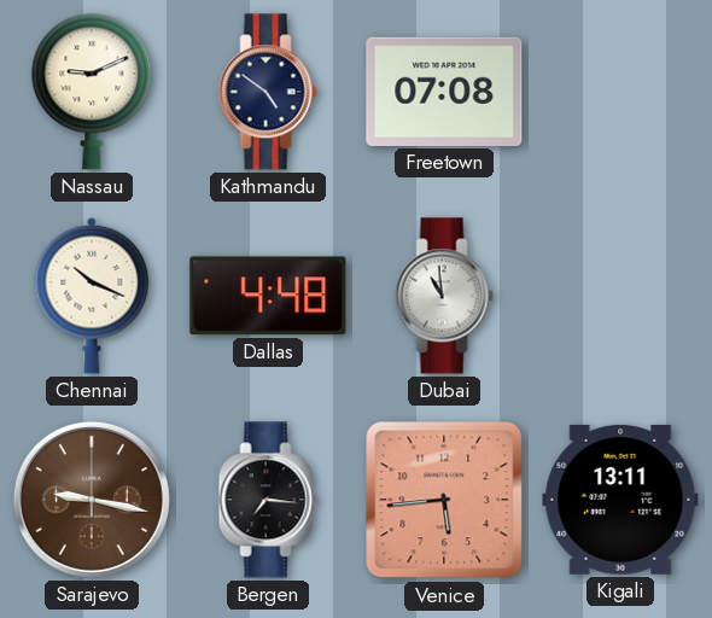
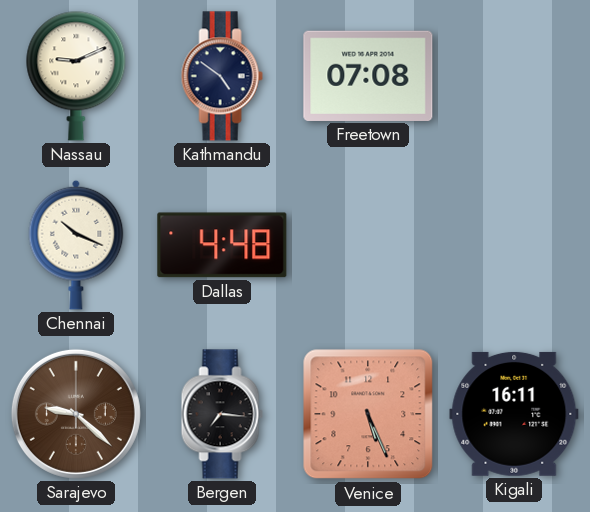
Dubai: 10:59 -> none
Sarajevo: 9:17 -> 9:22
Venice: 5:44 -> 5:26
Kigali: 13:11 -> 16:11
